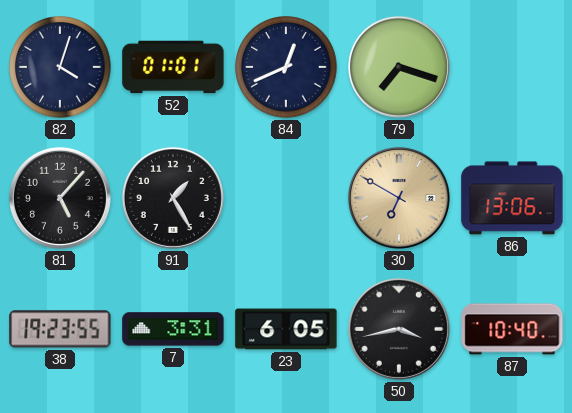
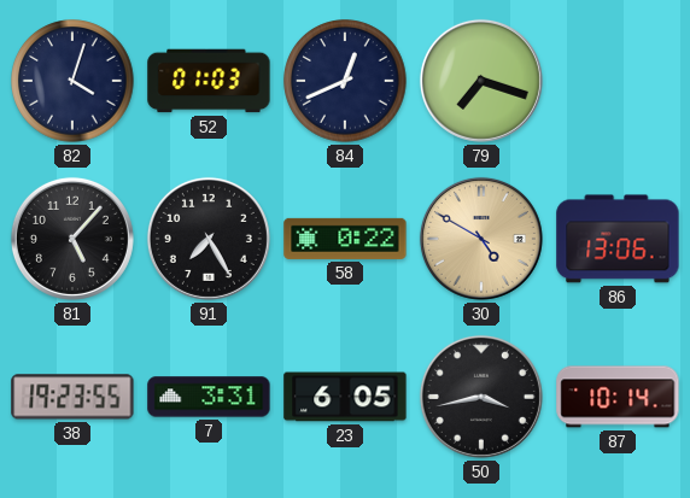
52: 01:01 -> 01:03
91: 1:25 -> 7:25
58: none -> 0:22
30: 6:50 -> 4:50
87: 10:40 -> 10:14
